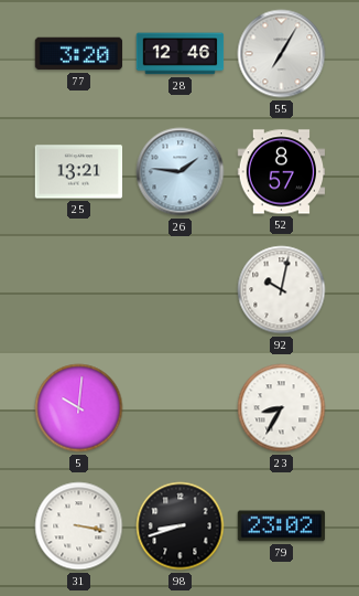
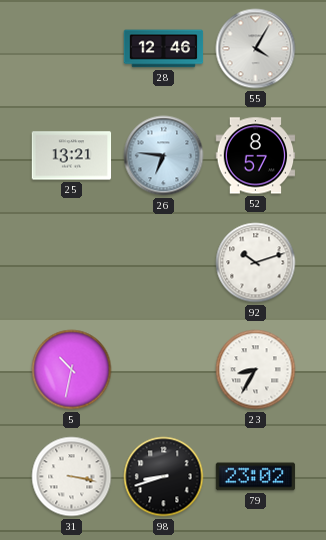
77: 3:20 -> none
55: 7:05 -> 4:05
26: 1:46 -> 6:46
92: 10:02 -> 10:12
5: 10:01 -> 10:32
